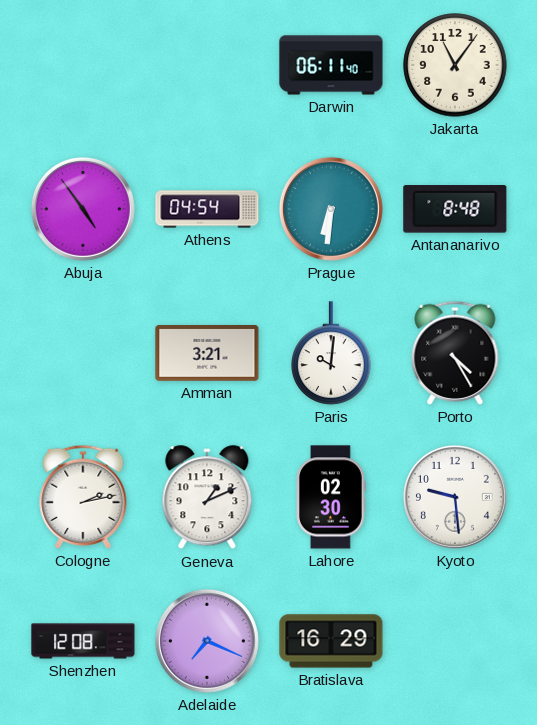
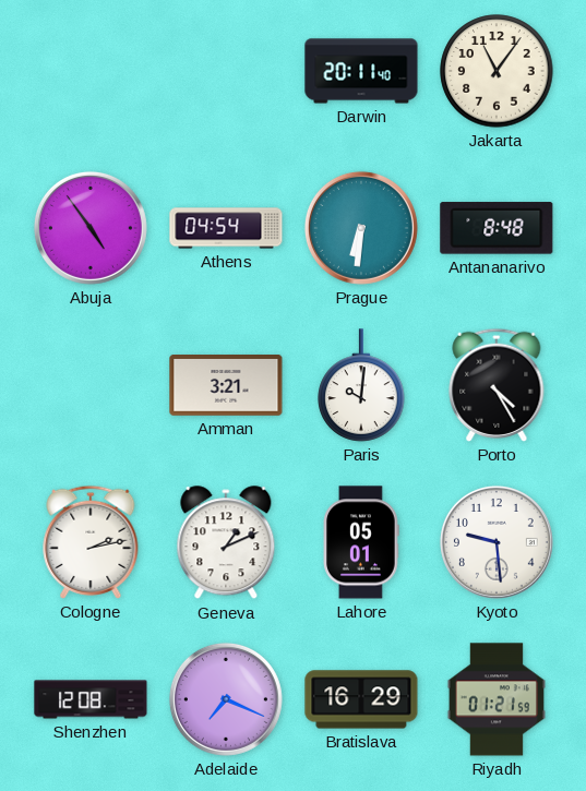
Darwin: 06:11 -> 20:11
Lahore: 02:30 -> 05:01
Riyadh: none -> 01:21
